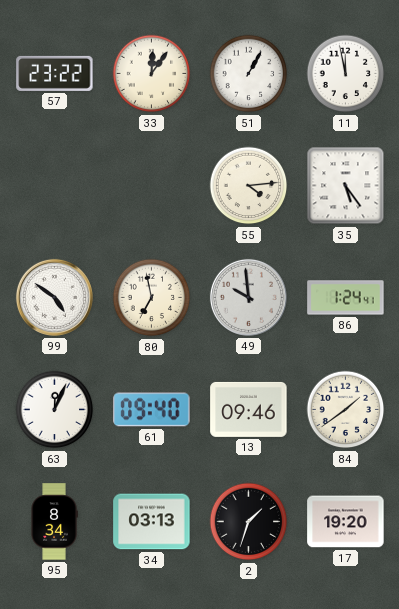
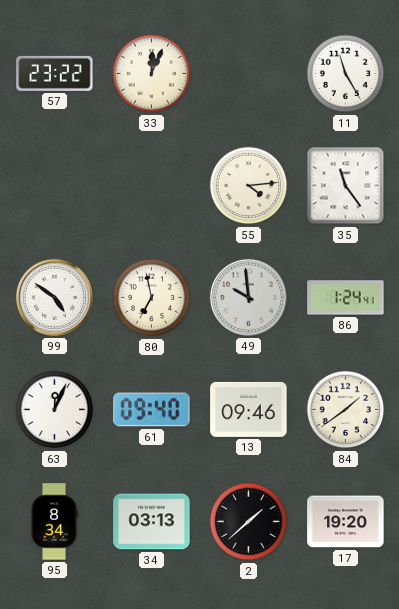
33: 12:06 -> 12:04
51: 1:05 -> none
11: 11:58 -> 11:25
35: 5:24 -> 11:24
2: 1:33 -> 1:38
